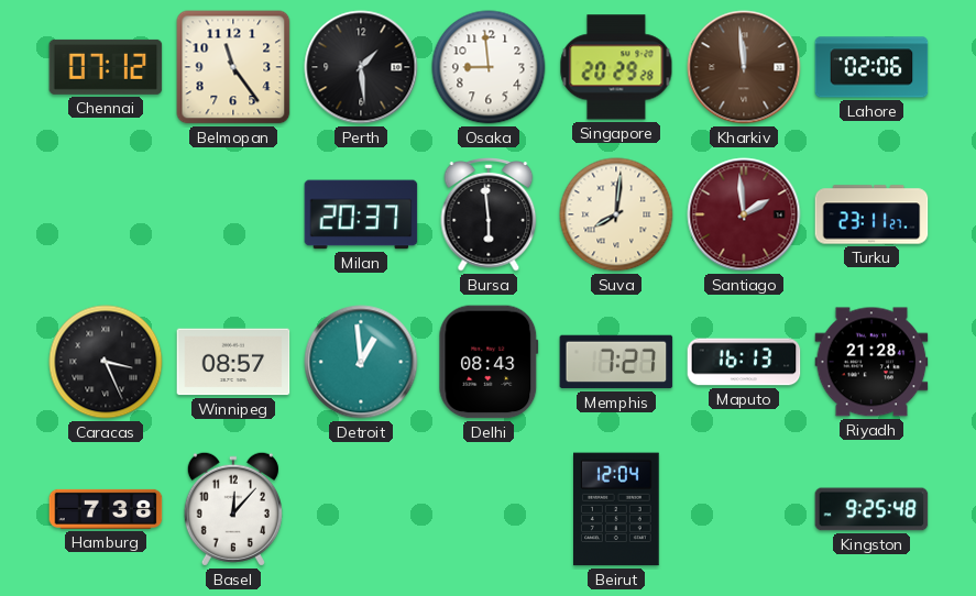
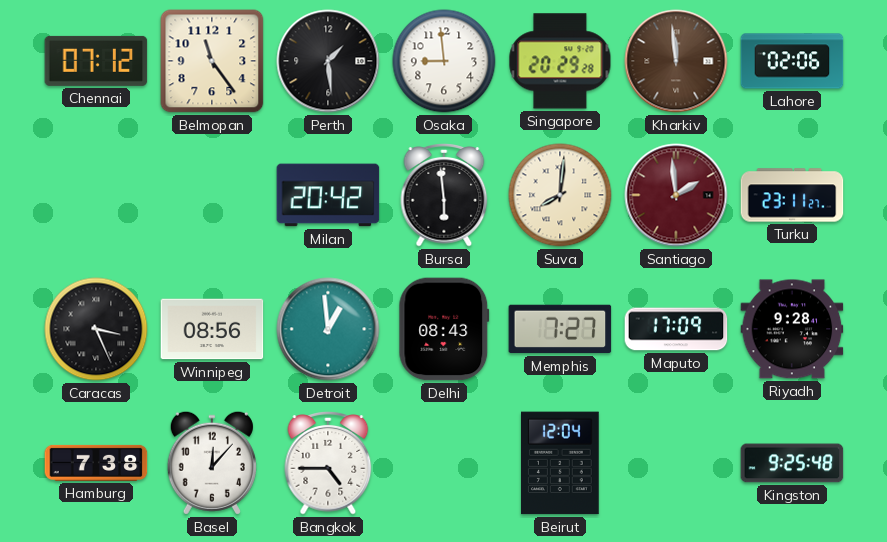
Milan: 20:37 -> 20:42
Winnipeg: 08:57 -> 08:56
Maputo: 16:13 -> 17:09
Riyadh: 21:28 -> 9:28
Bangkok: none -> 4:45
